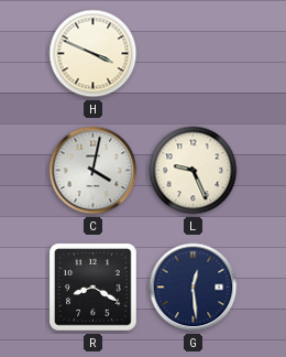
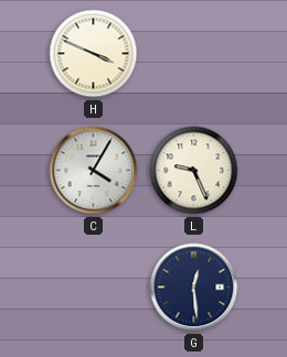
C: 4:02 -> 4:05
R: 8:20 -> none
